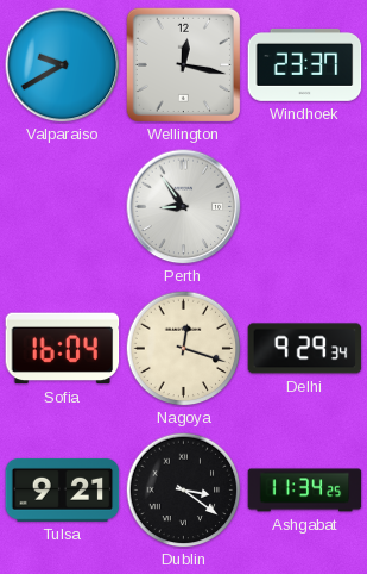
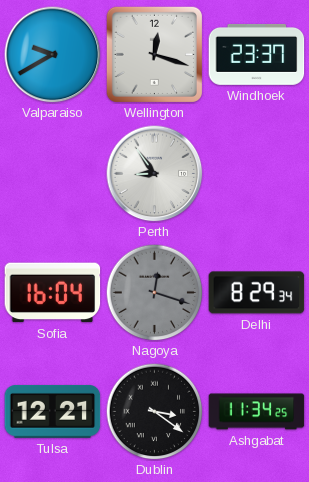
Wellington: 12:17 -> 12:18
Nagoya dial: cream -> grey
Delhi: 9:29 -> 8:29
Tulsa: 9:21 -> 12:21
